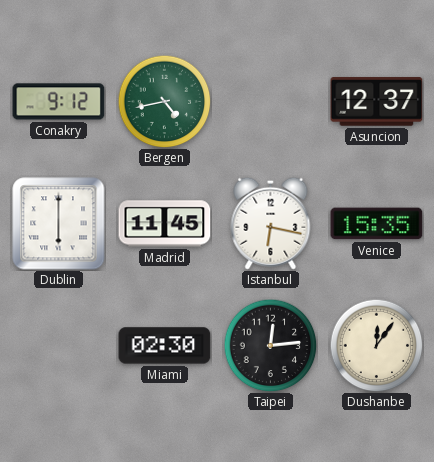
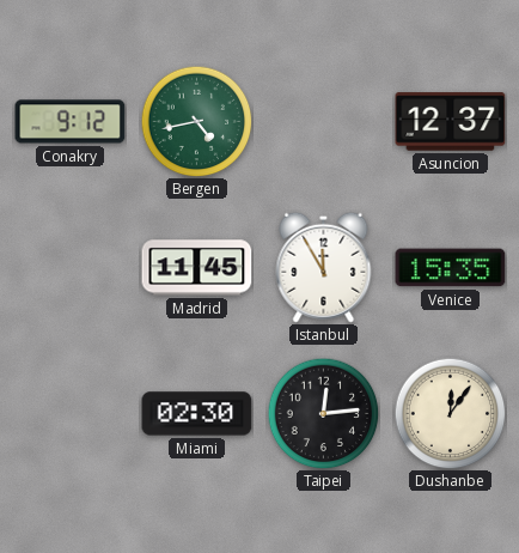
Dublin: 6:00 -> none
Istanbul: 6:17 -> 11:55
